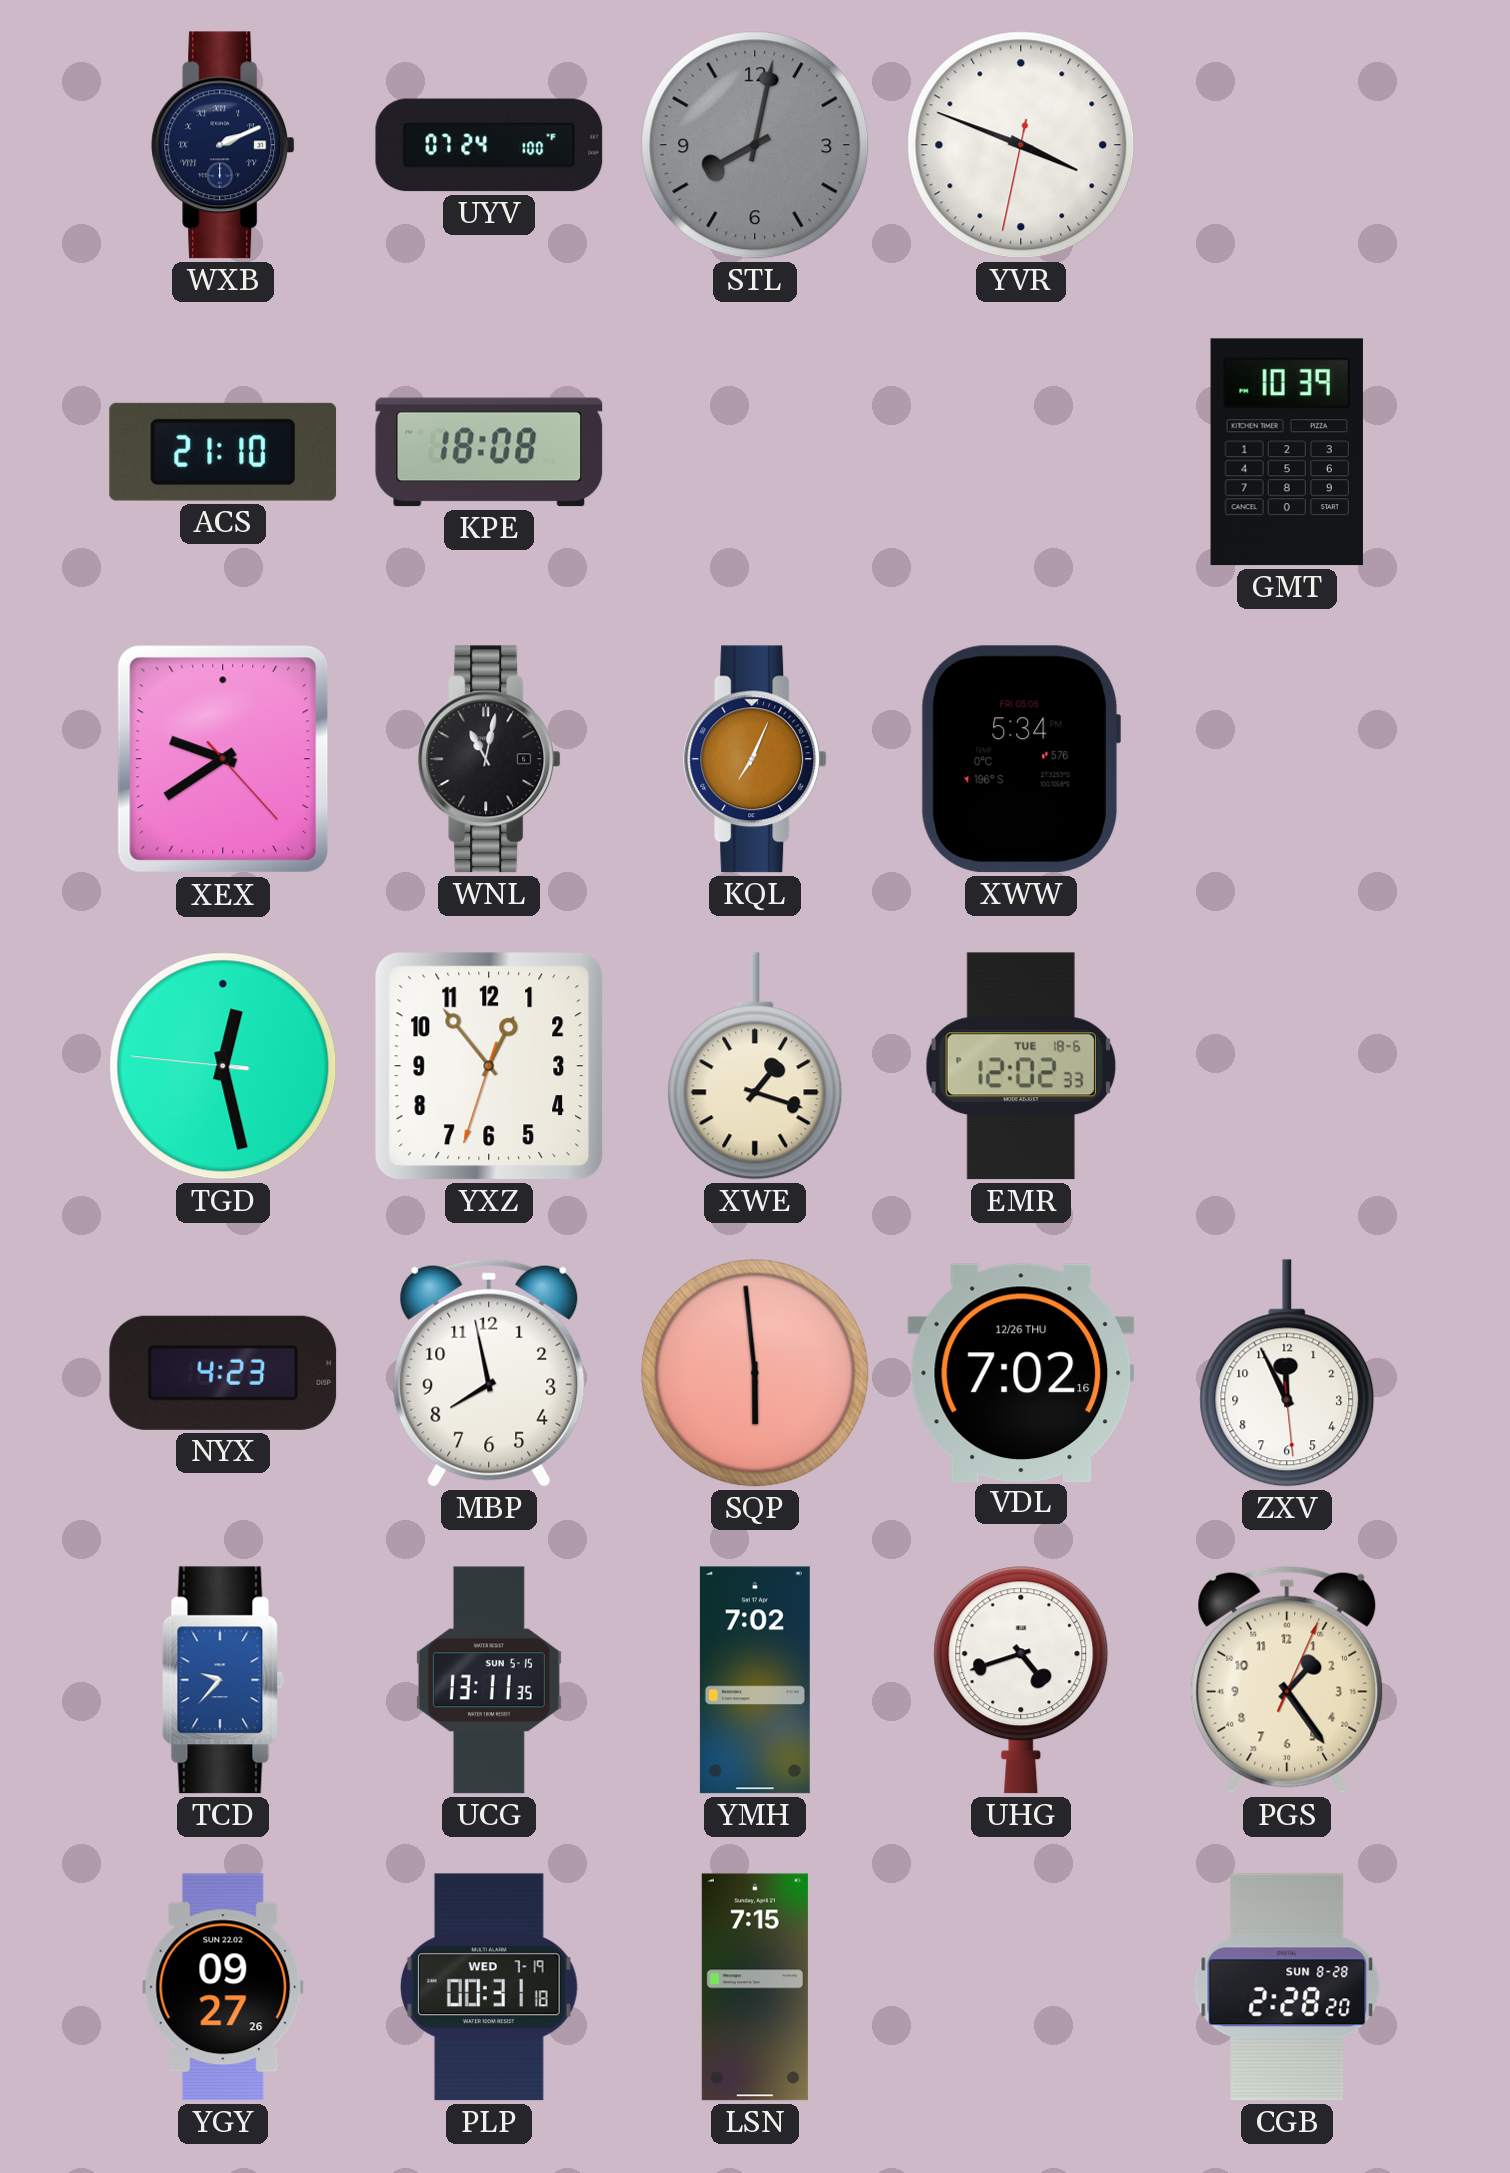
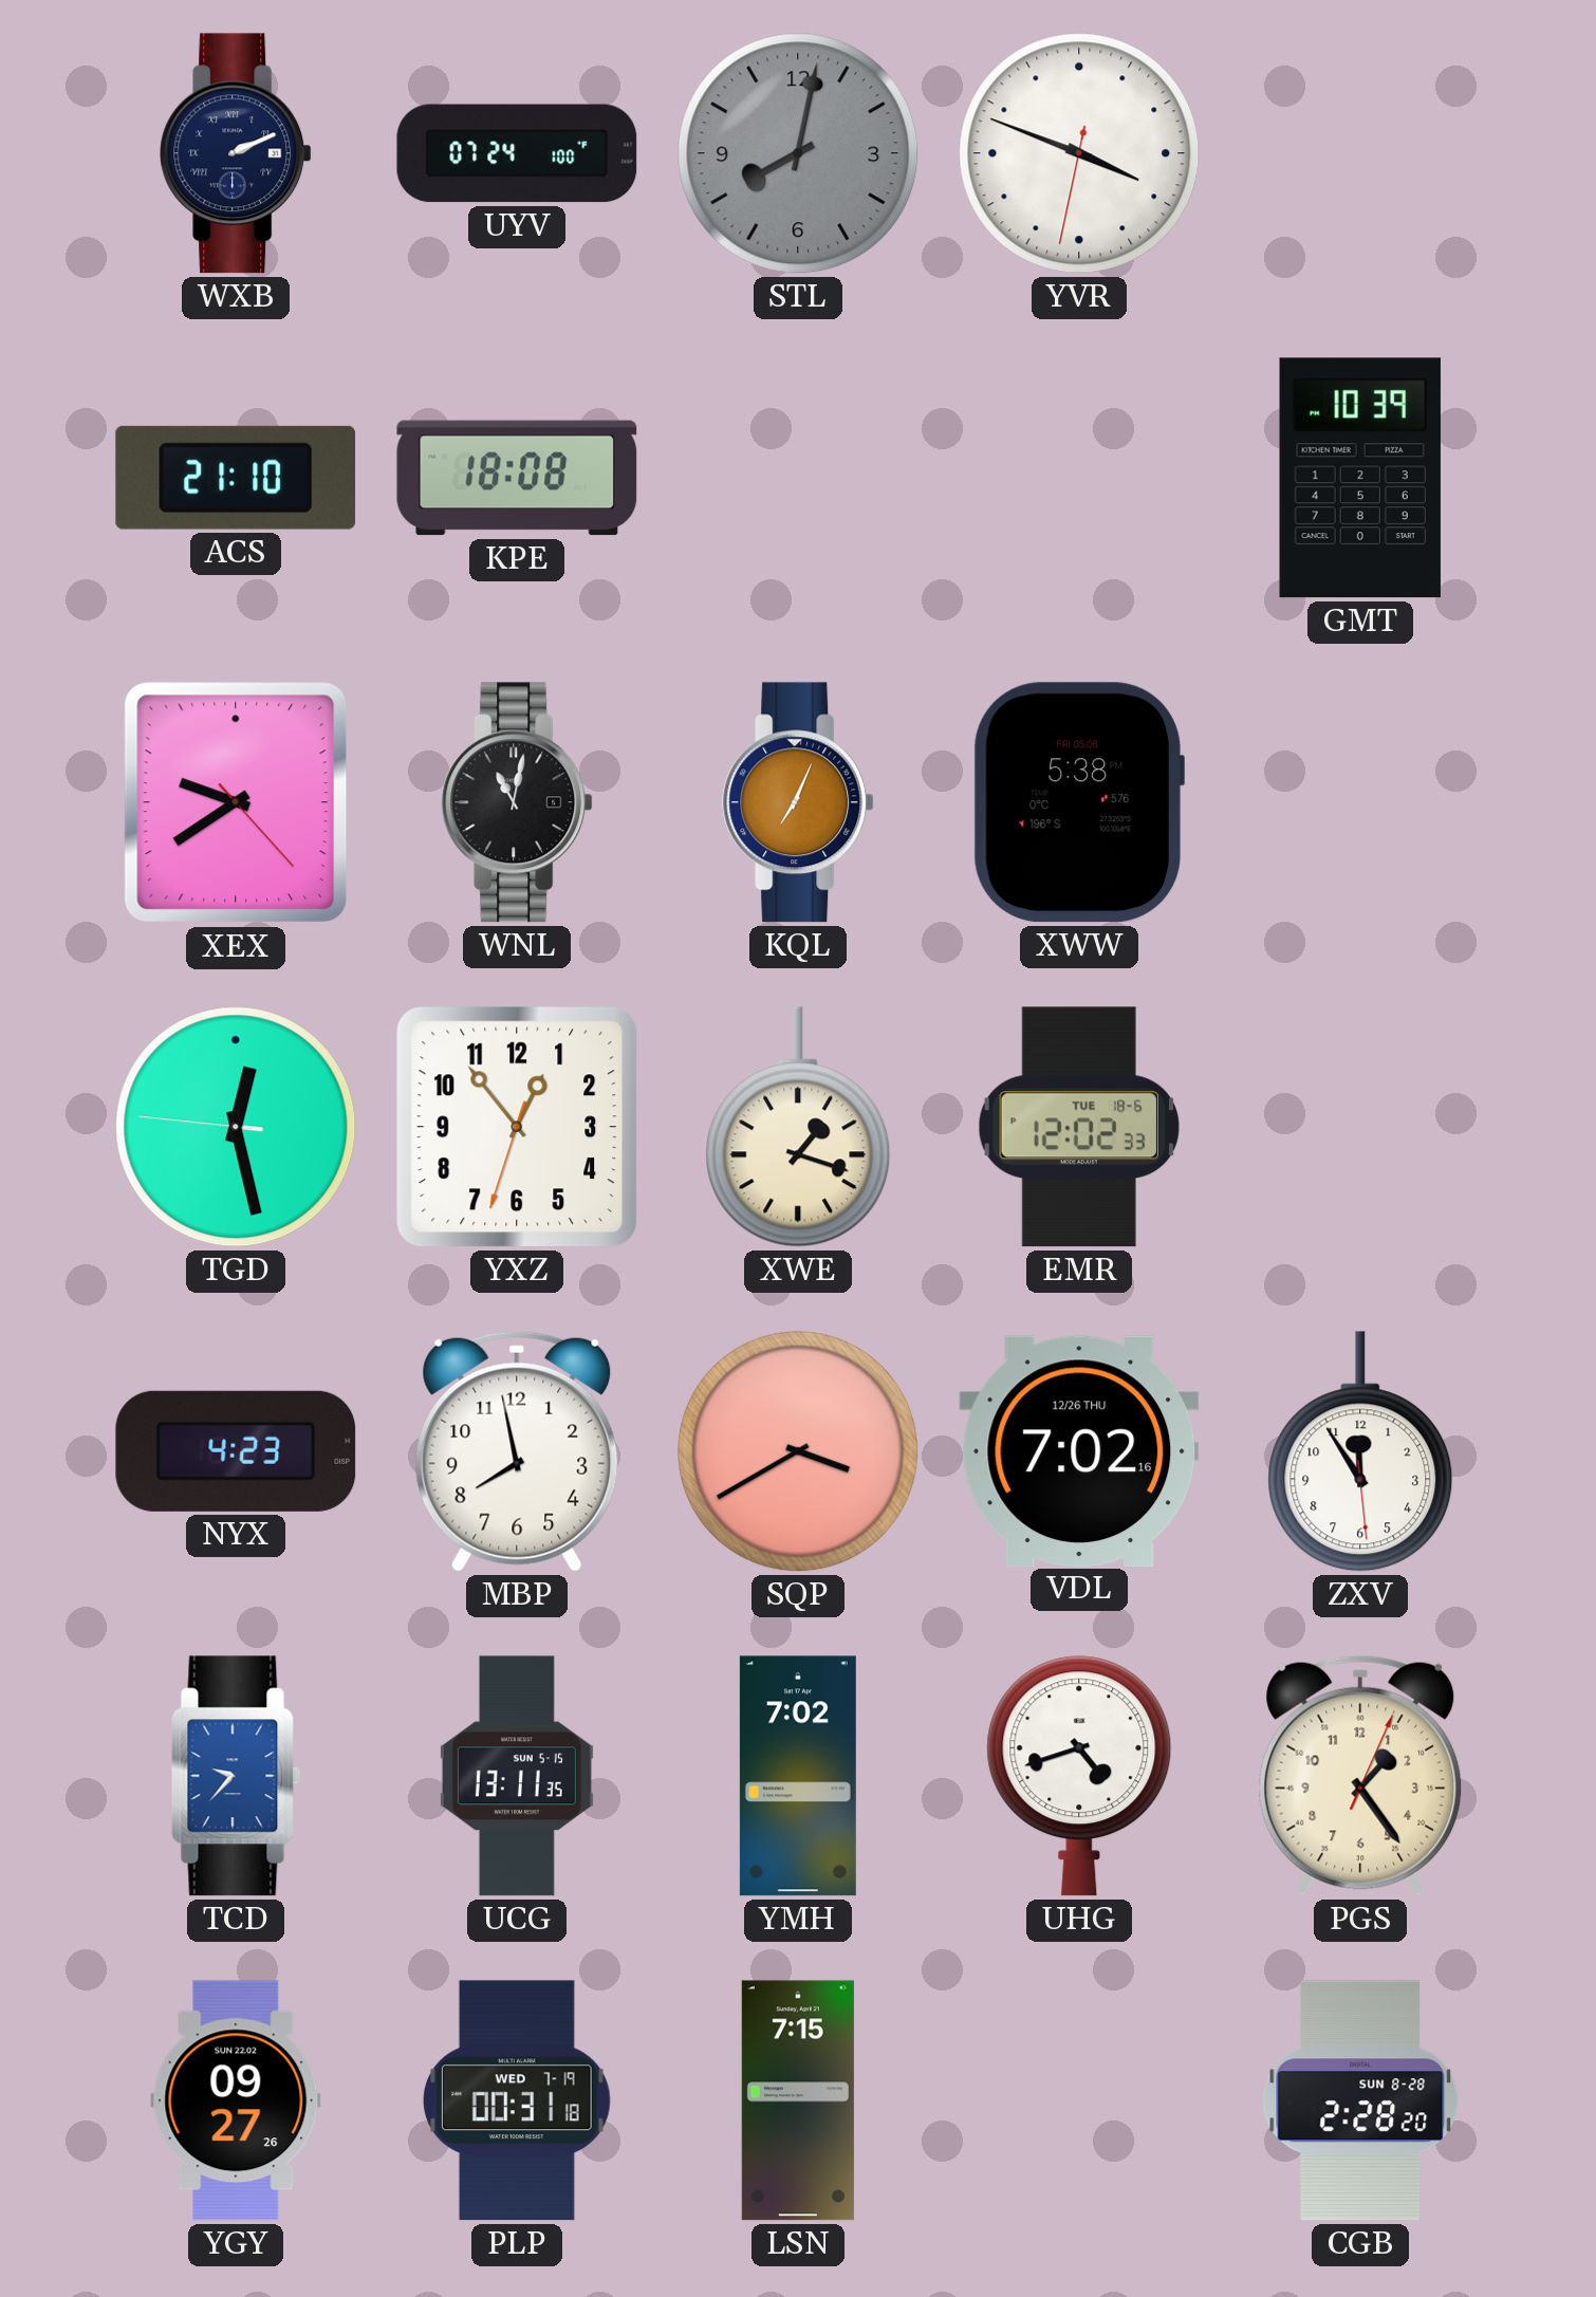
XWW: 5:34 -> 5:38
SQP: 5:59 -> 3:40
ZXV: 11:55 -> 11:54
